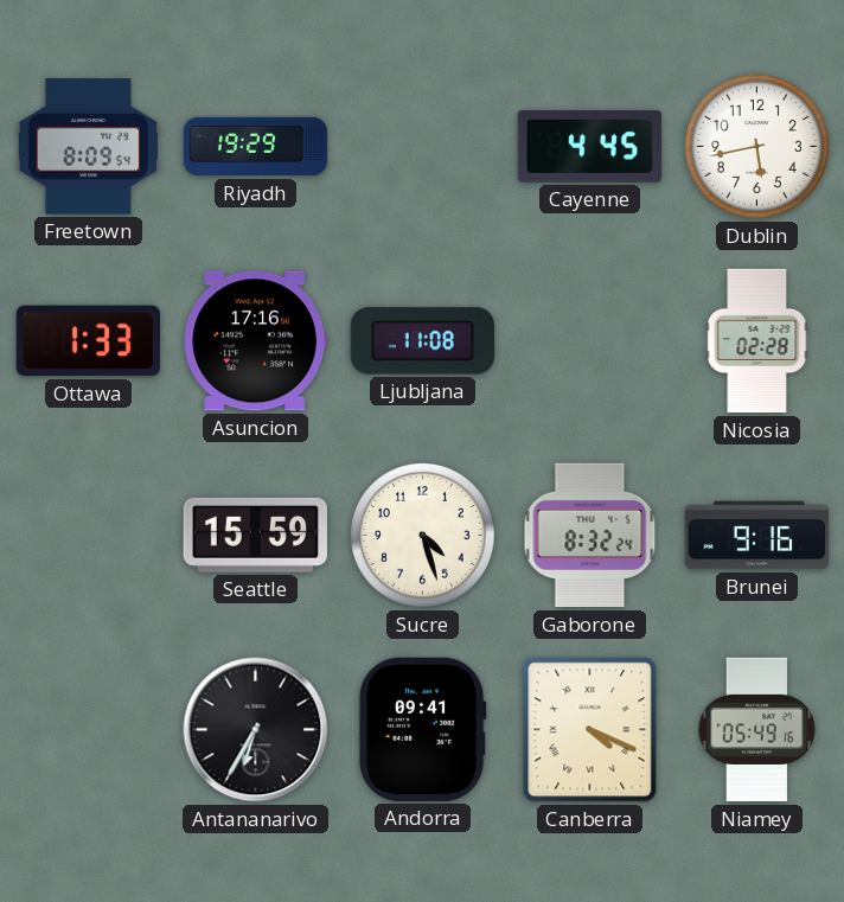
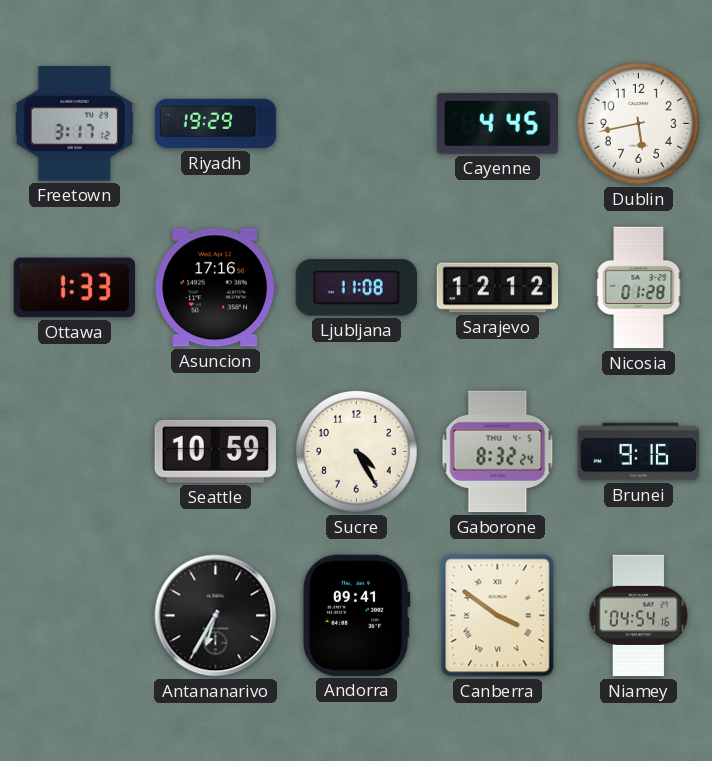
Freetown: 8:09 -> 3:17
Sarajevo: none -> 12:12
Nicosia: 02:28 -> 01:28
Seattle: 15:59 -> 10:59
Sucre: 4:27 -> 4:25
Canberra: 4:19 -> 3:51
Niamey: 05:49 -> 04:54
